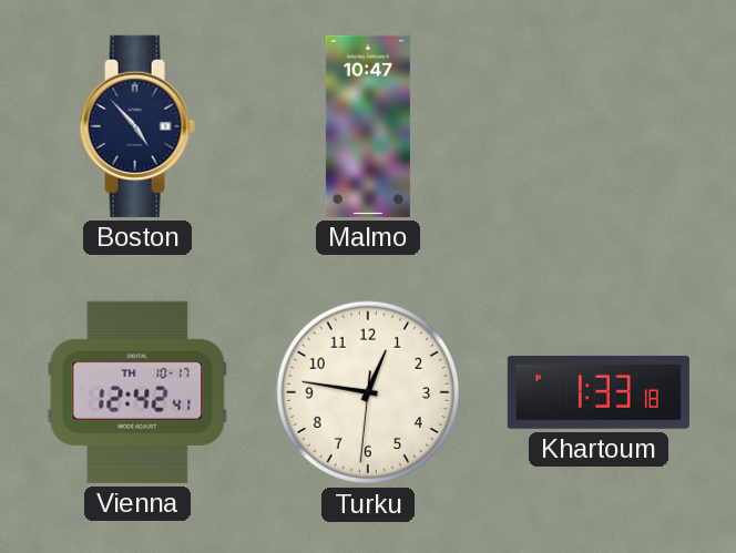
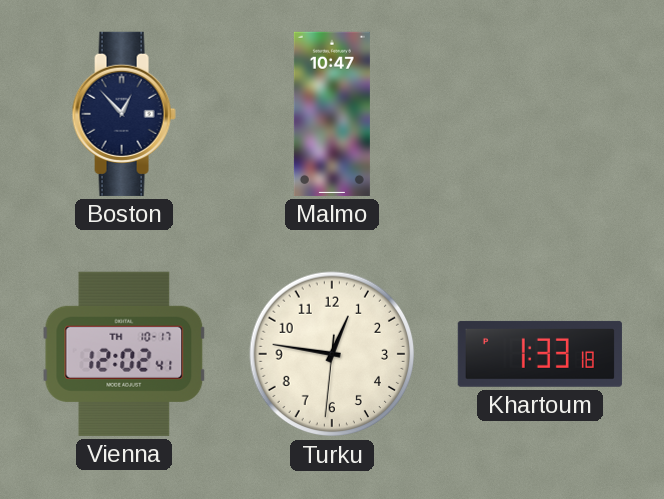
Boston: 4:53 -> 12:53
Vienna: 12:42 -> 12:02
